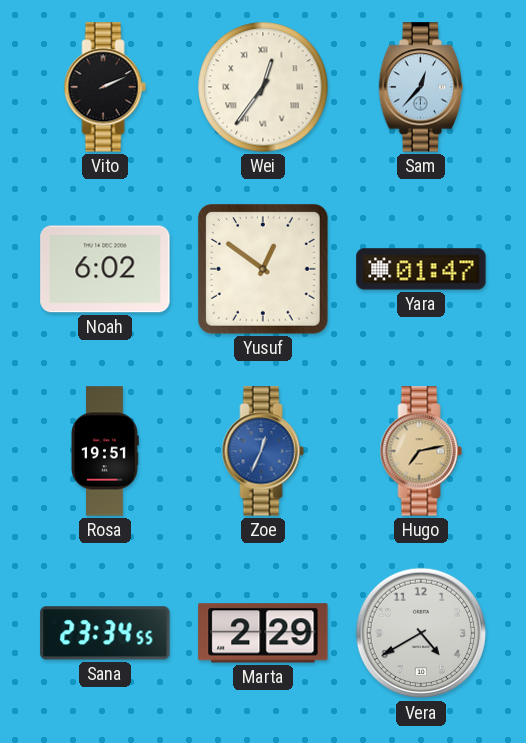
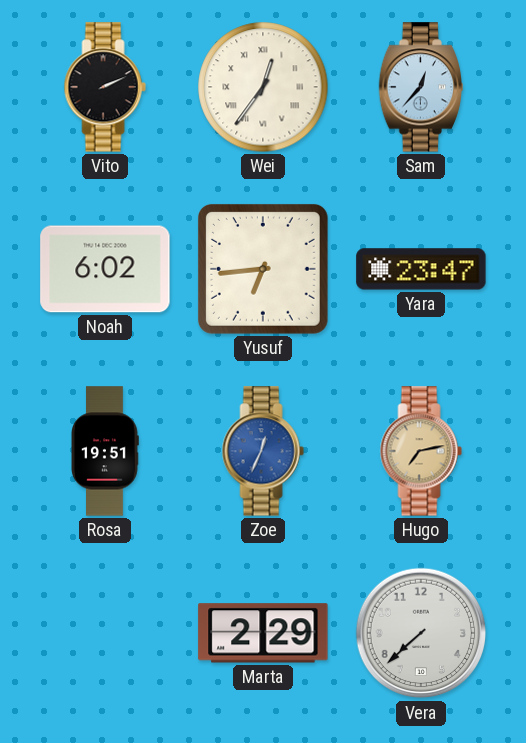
Yusuf: 12:51 -> 6:44
Yara: 01:47 -> 23:47
Sana: 23:34 -> none
Vera: 4:40 -> 7:38
